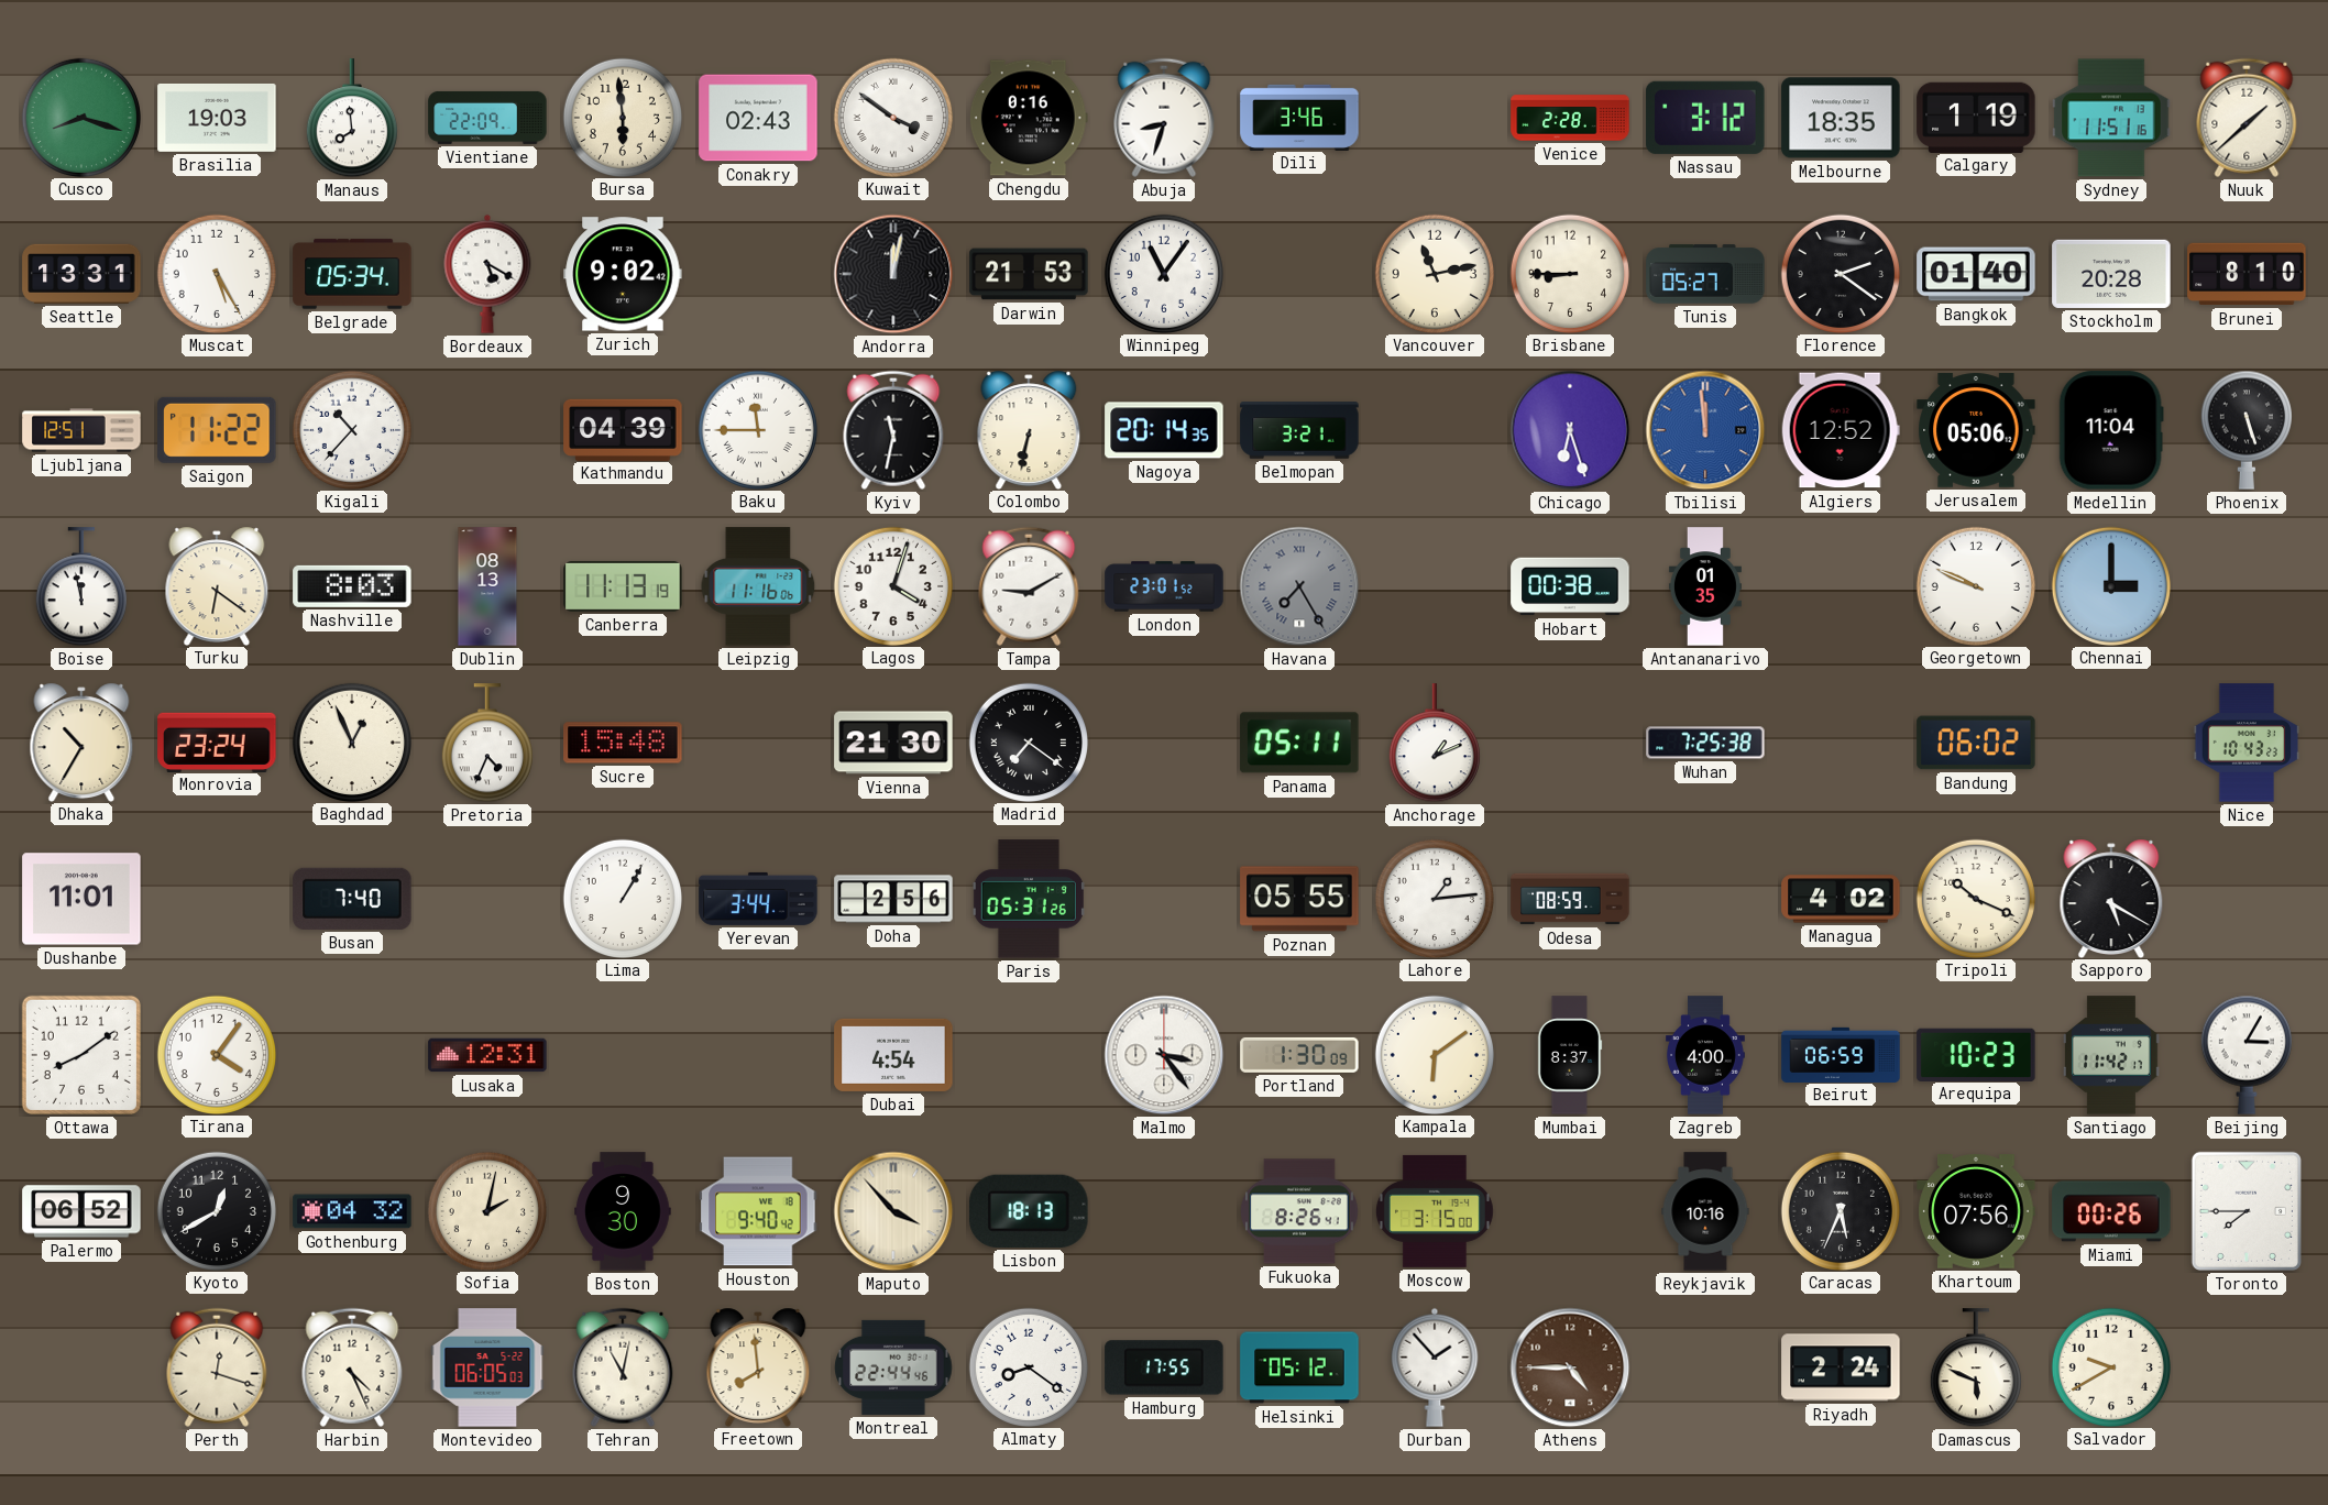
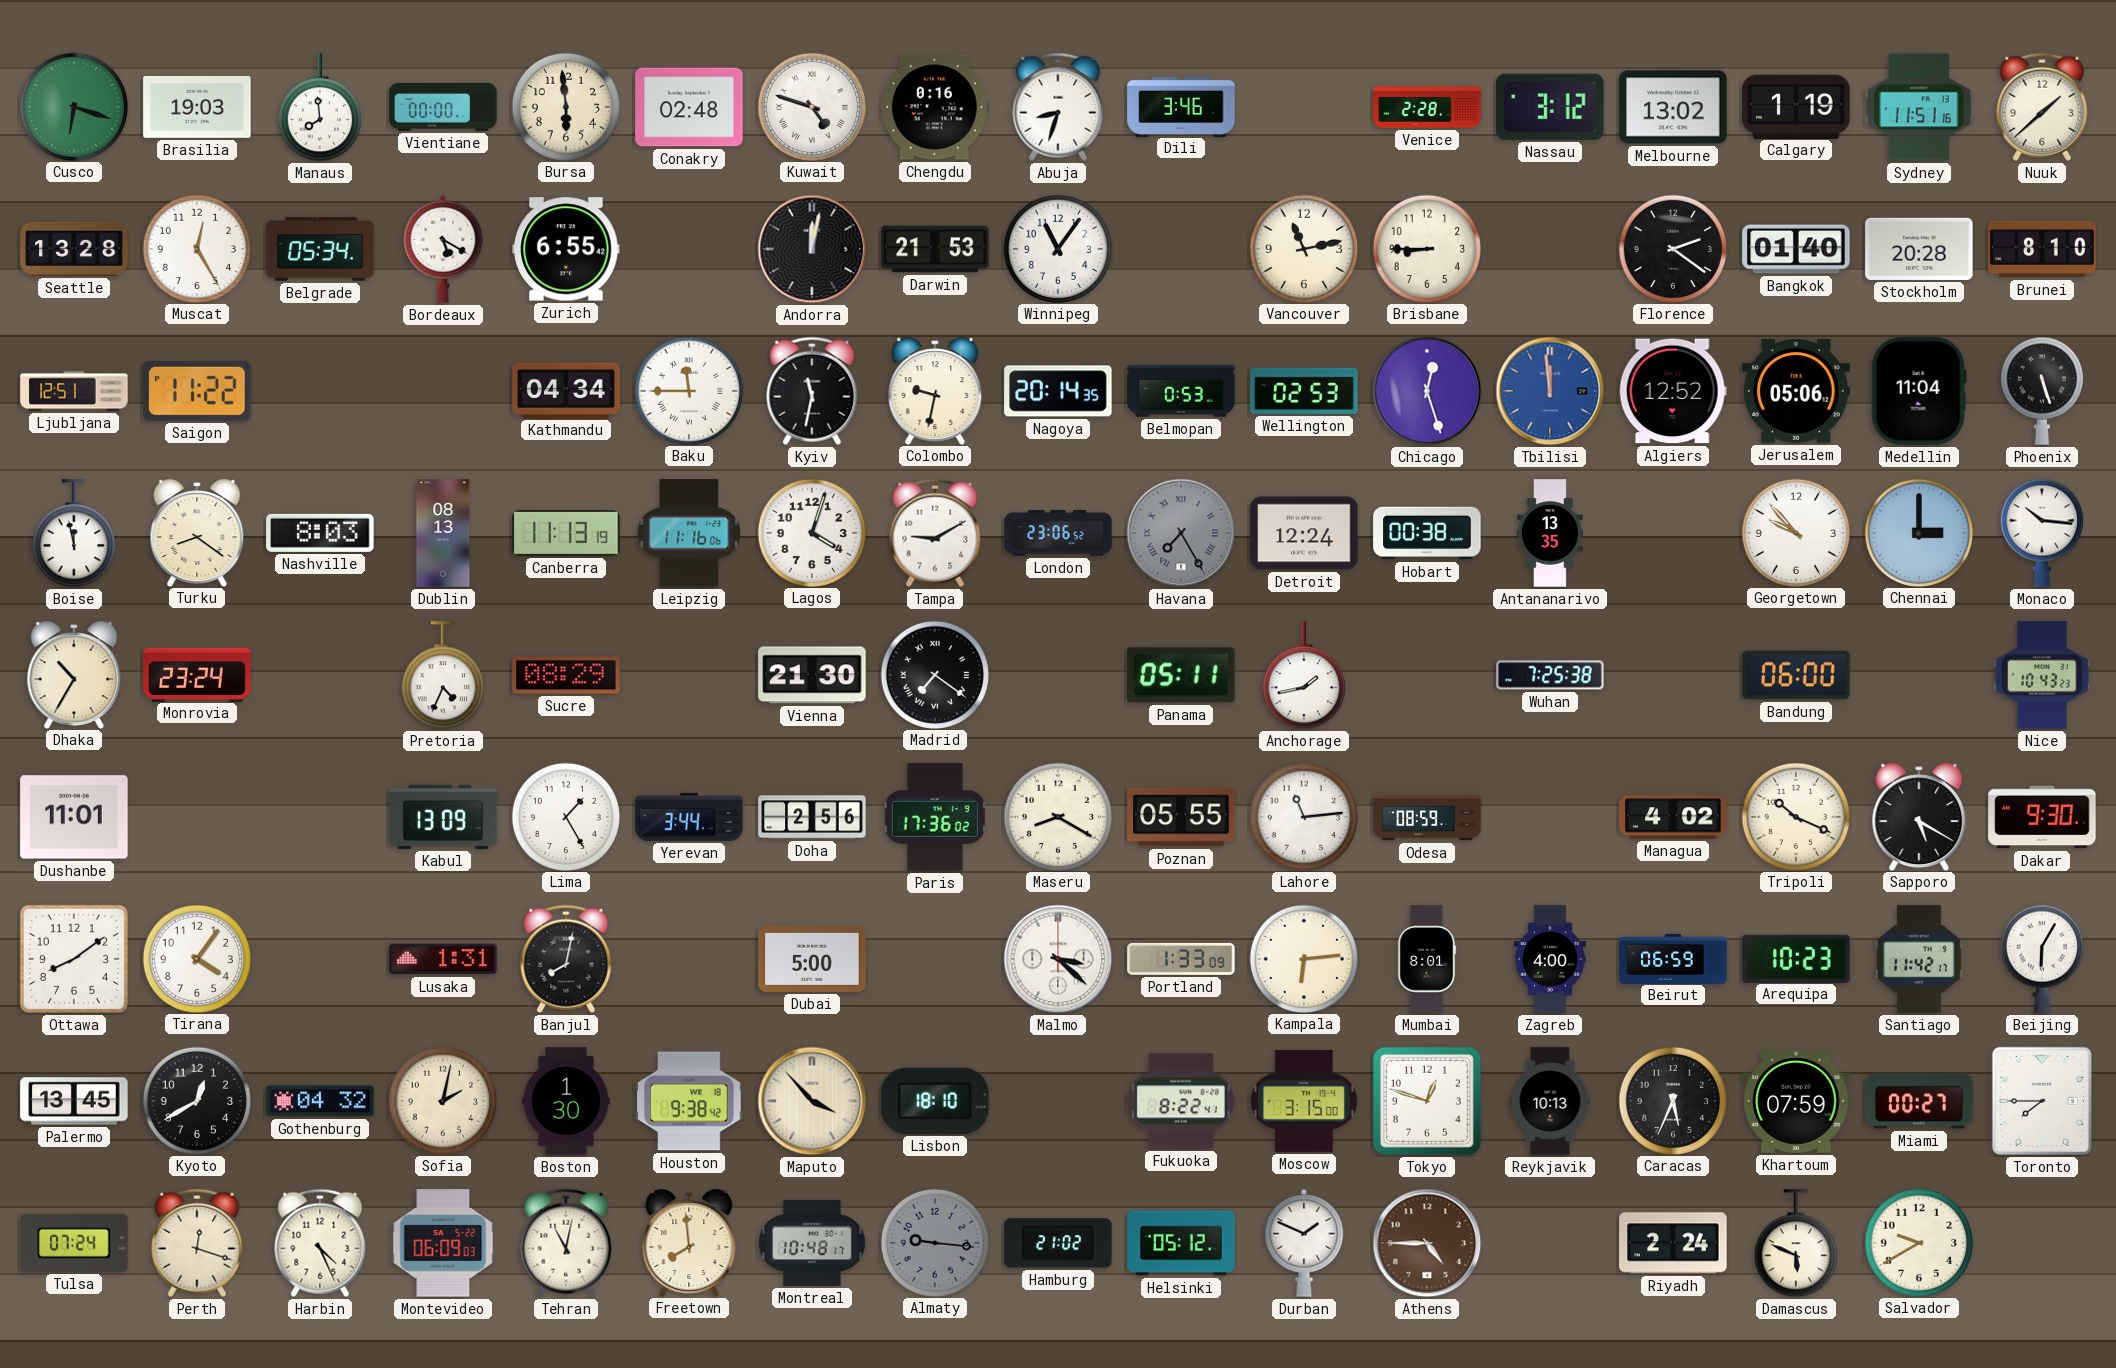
Cusco: 8:18 -> 6:18
Vientiane: 22:09 -> 00:00
Conakry: 02:43 -> 02:48
Kuwait: 3:51 -> 4:48
Melbourne: 18:35 -> 13:02
Seattle: 13:31 -> 13:28
Muscat: 5:25 -> 12:25
Zurich: 9:02 -> 6:55
Tunis: 05:27 -> none
Kigali: 10:37 -> none
Kathmandu: 04:39 -> 04:34
Colombo: 6:32 -> 9:32
Belmopan: 3:21 -> 0:53
Wellington: none -> 02:53
Chicago: 6:27 -> 12:27
Turku: 6:21 -> 8:21
London: 23:01 -> 23:06
Detroit: none -> 12:24
Antananarivo: 01:35 -> 13:35
Georgetown: 9:49 -> 9:53
Monaco: none -> 10:16
Baghdad: 12:56 -> none
Sucre: 15:48 -> 08:29
Anchorage: 1:11 -> 1:43
Bandung: 06:02 -> 06:00
Busan: 7:40 -> none
Kabul: none -> 13:09
Lima: 1:05 -> 1:25
Paris: 05:31 -> 17:36
Maseru: none -> 8:20
Lahore: 1:14 -> 11:14
Dakar: none -> 9:30
Lusaka: 12:31 -> 1:31
Banjul: none -> 8:02
Dubai: 4:54 -> 5:00
Malmo: 3:24 -> 3:22
Portland: 1:30 -> 1:33
Kampala: 6:09 -> 6:14
Mumbai: 8:37 -> 8:01
Beijing: 3:05 -> 6:05
Palermo: 06:52 -> 13:45
Boston: 9:30 -> 1:30
Houston: 9:40 -> 9:38
Lisbon: 18:13 -> 18:10
Fukuoka: 8:26 -> 8:22
Tokyo: none -> 12:48
Reykjavik: 10:16 -> 10:13
Khartoum: 07:56 -> 07:59
Miami: 00:26 -> 00:27
Tulsa: none -> 07:24
Montevideo: 06:05 -> 06:09
Montreal: 22:44 -> 10:48
Almaty: 8:21 -> 9:16
Almaty dial: white -> grey
Hamburg: 17:55 -> 21:02
Durban: 1:53 -> 1:49
